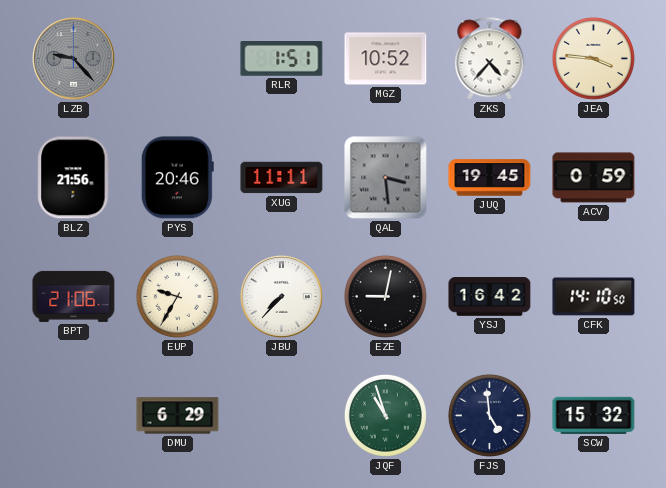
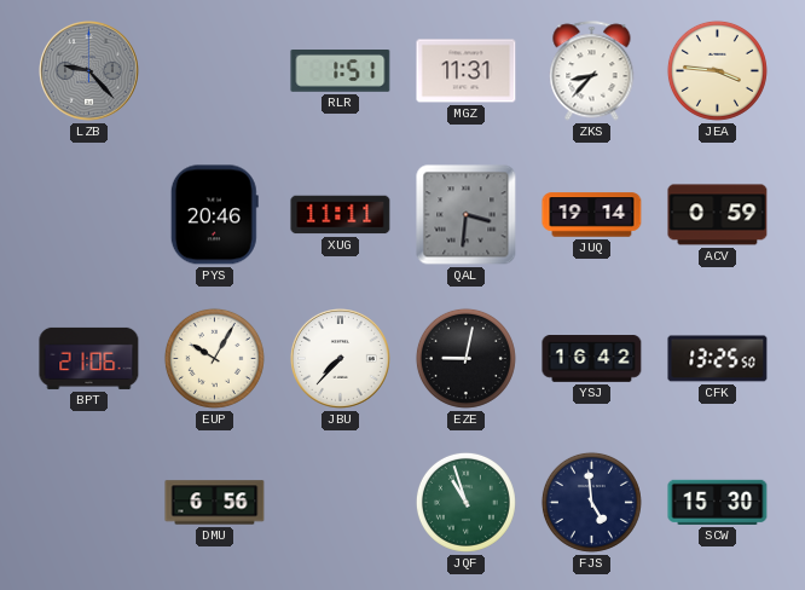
MGZ: 10:52 -> 11:31
ZKS: 4:37 -> 8:37
BLZ: 21:56 -> none
QAL: 3:29 -> 3:31
JUQ: 19:45 -> 19:14
EUP: 9:35 -> 10:05
CFK: 14:10 -> 13:25
DMU: 6:29 -> 6:56
SCW: 15:32 -> 15:30
